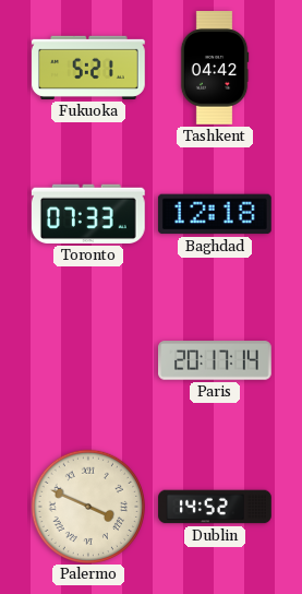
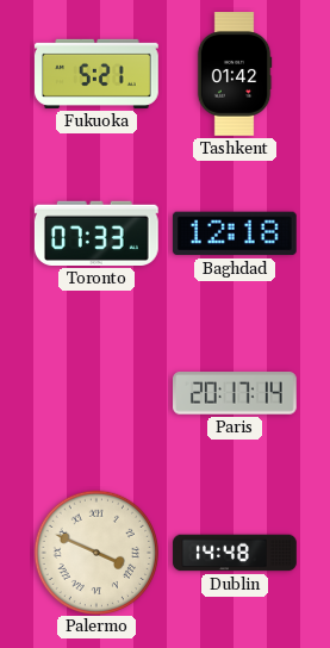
Tashkent: 04:42 -> 01:42
Dublin: 14:52 -> 14:48
